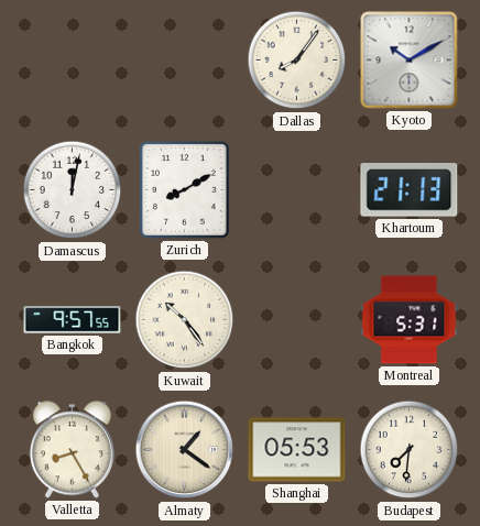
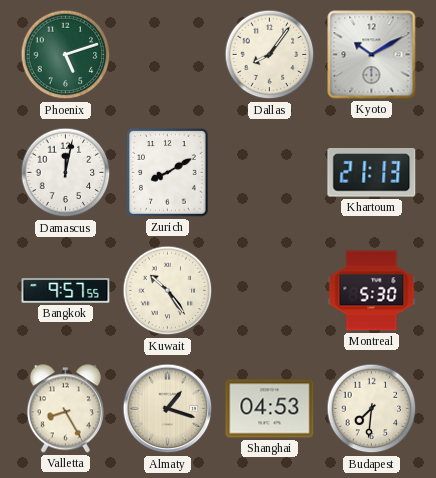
Phoenix: none -> 5:12
Montreal: 5:31 -> 5:30
Almaty: 1:21 -> 1:18
Shanghai: 05:53 -> 04:53
